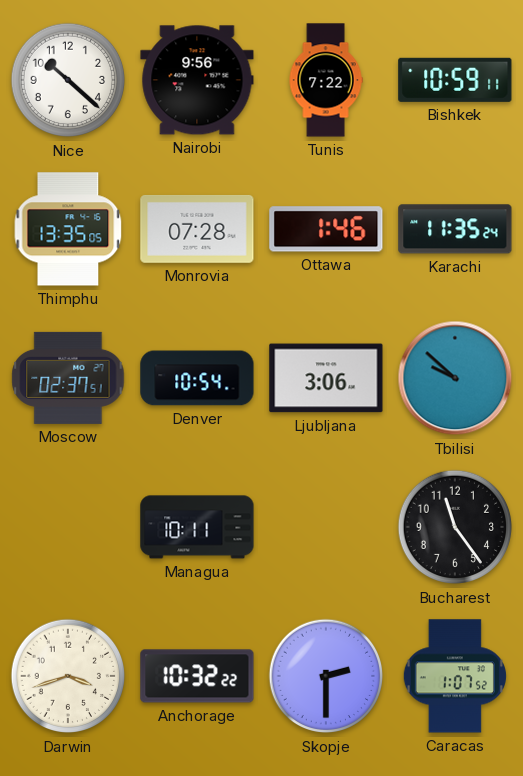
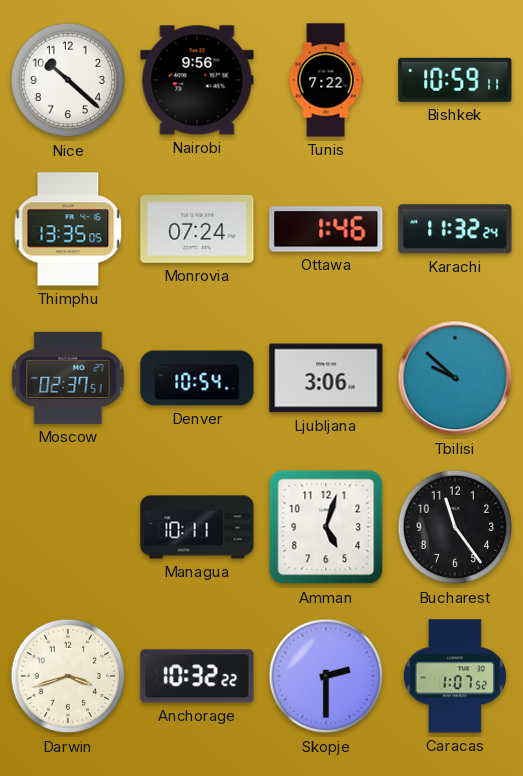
Monrovia: 07:28 -> 07:24
Karachi: 11:35 -> 11:32
Amman: none -> 5:03
